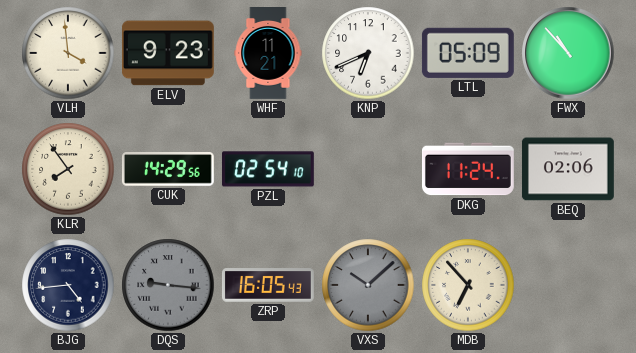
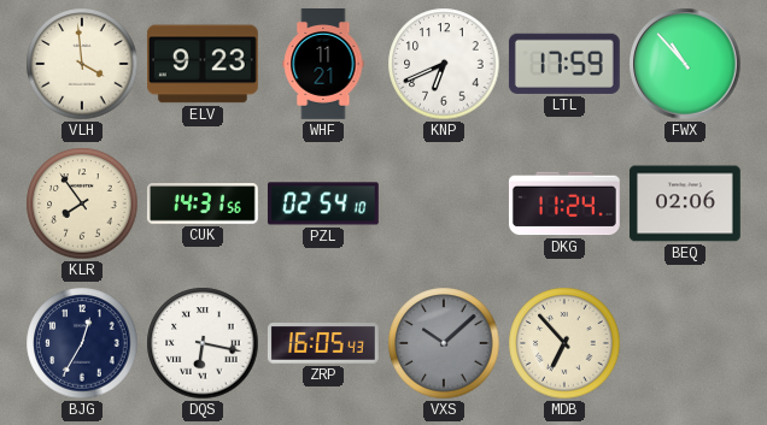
LTL: 05:09 -> 17:59
CUK: 14:29 -> 14:31
BJG: 4:44 -> 12:35
DQS: 9:16 -> 6:17
DQS dial: grey -> white
